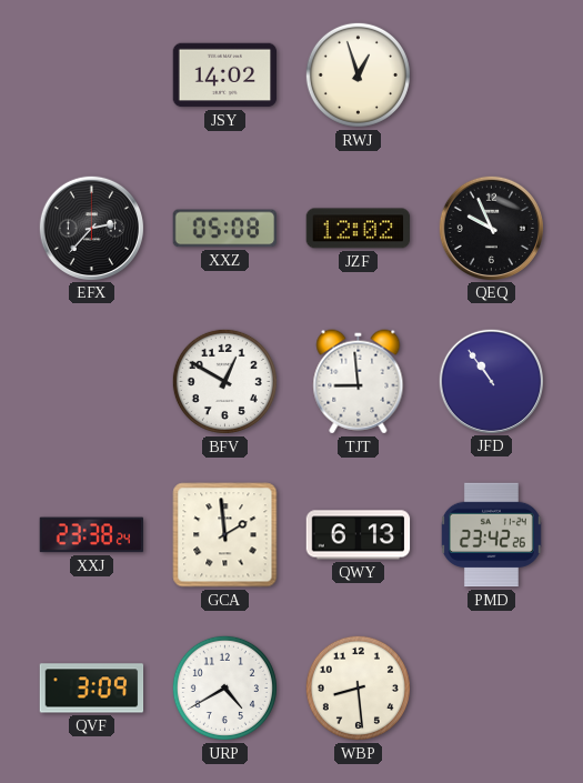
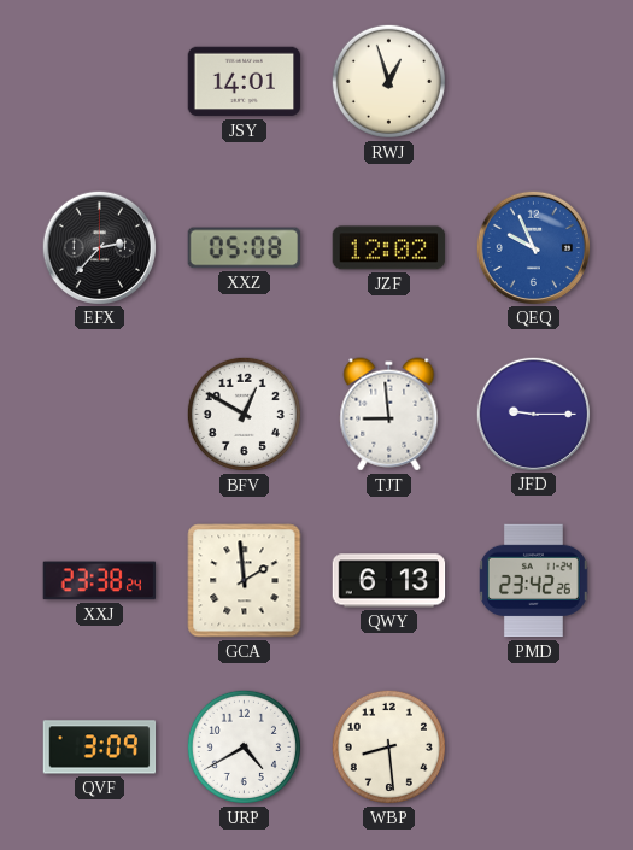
JSY: 14:02 -> 14:01
QEQ dial: black -> blue
JFD: 10:54 -> 9:15
